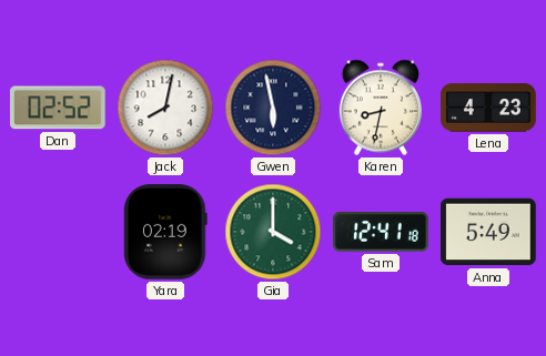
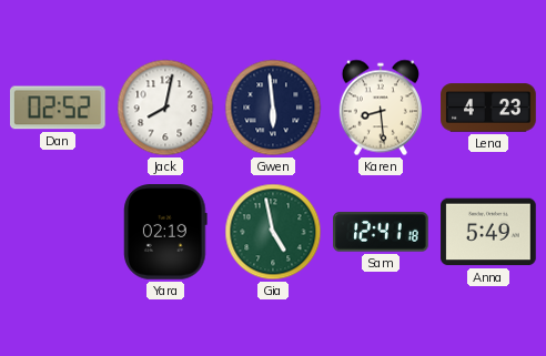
Gwen: 5:58 -> 5:59
Karen: 8:32 -> 8:29
Gia: 4:00 -> 4:58
